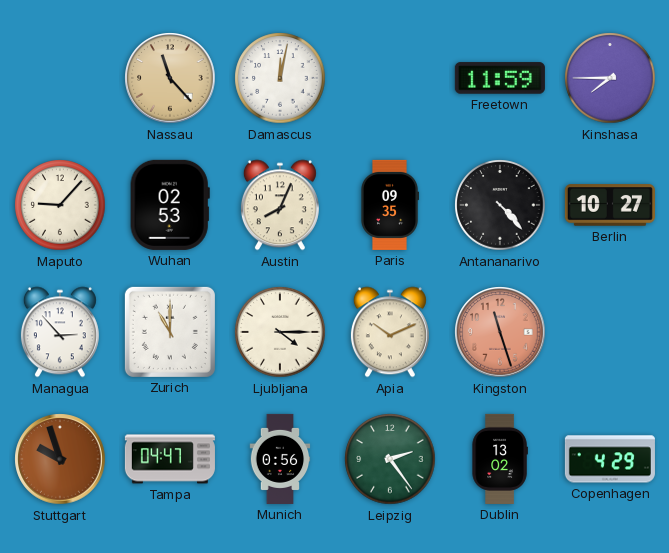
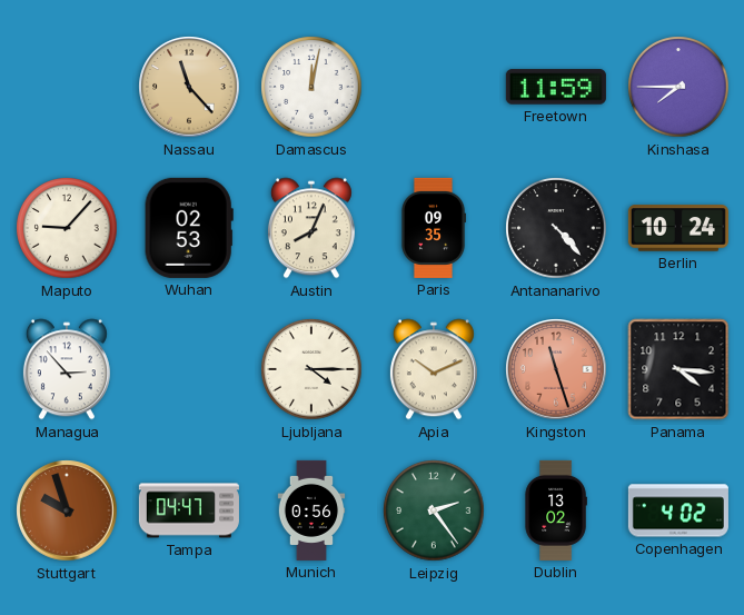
Berlin: 10:27 -> 10:24
Zurich: 11:00 -> none
Panama: none -> 4:16
Copenhagen: 4:29 -> 4:02
